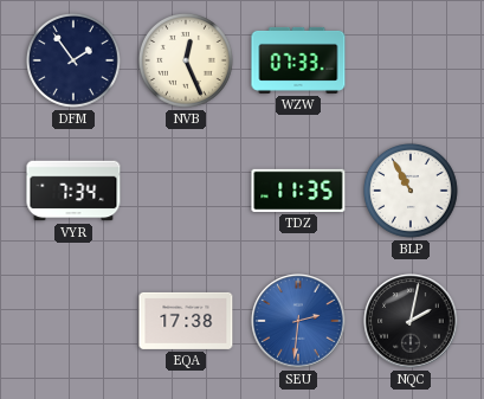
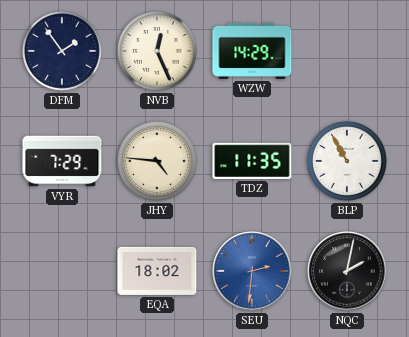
WZW: 07:33 -> 14:29
VYR: 7:34 -> 7:29
JHY: none -> 4:46
EQA: 17:38 -> 18:02
